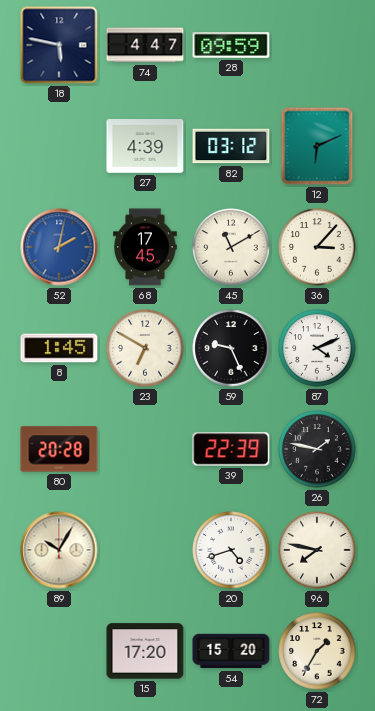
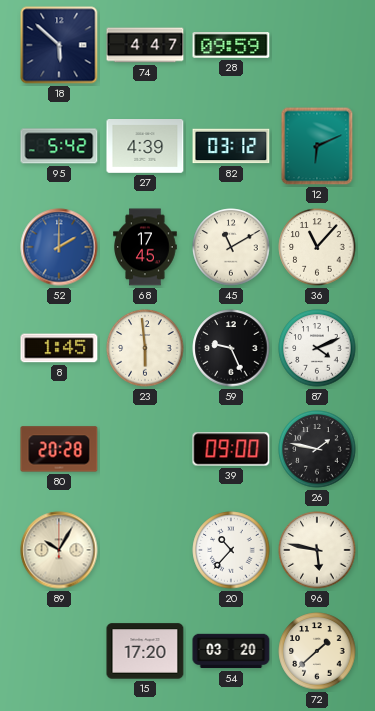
18: 5:47 -> 5:52
95: none -> 5:42
52: 2:02 -> 2:00
36: 3:07 -> 11:07
23: 6:50 -> 5:59
39: 22:39 -> 09:00
20: 4:42 -> 10:37
96: 7:47 -> 5:47
54: 15:20 -> 03:20
72: 1:35 -> 1:38
